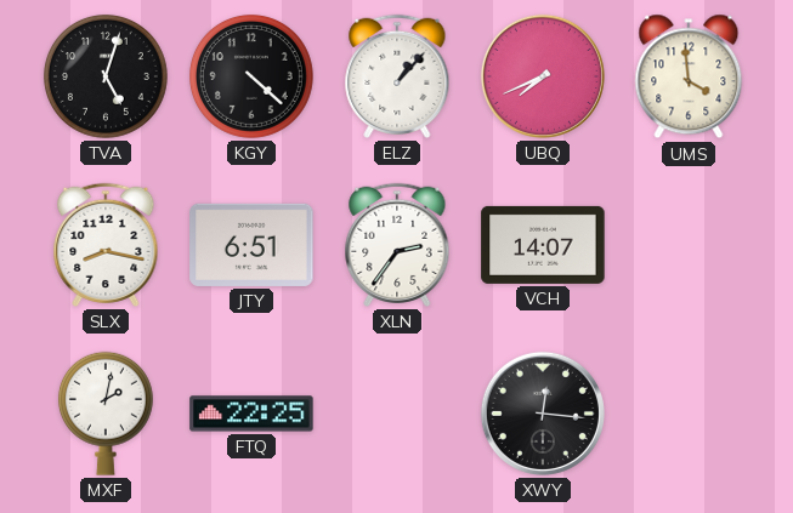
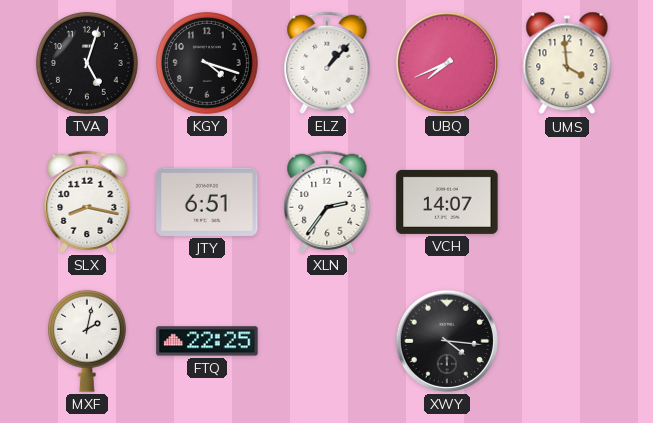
KGY: 4:22 -> 4:18
XWY: 12:16 -> 4:16
